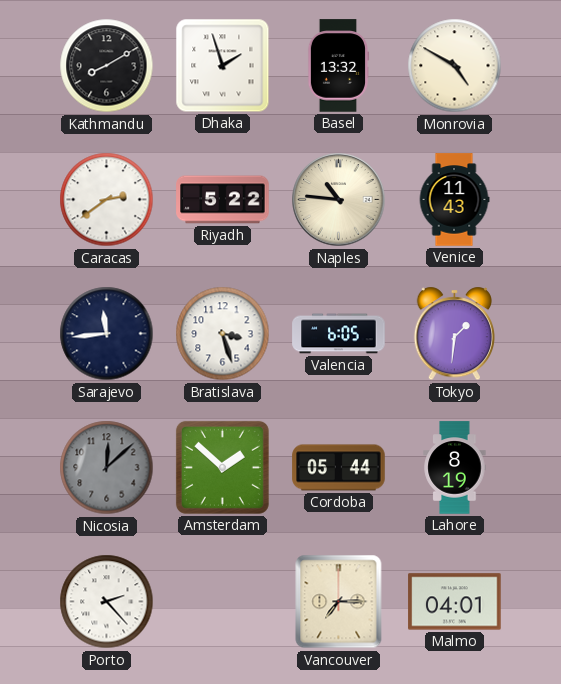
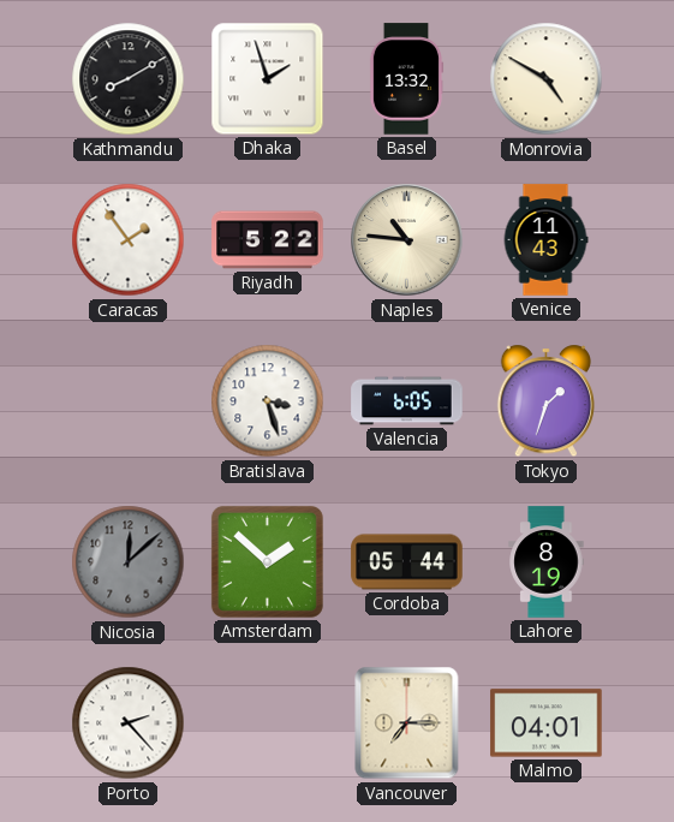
Caracas: 2:39 -> 1:54
Sarajevo: 11:44 -> none
Tokyo: 1:31 -> 1:33
